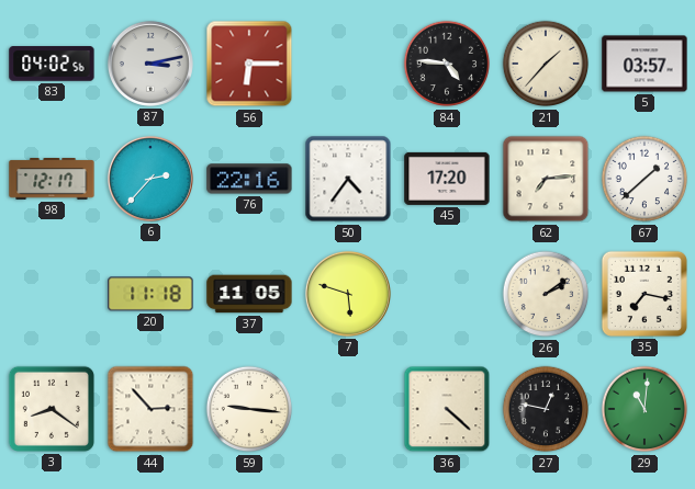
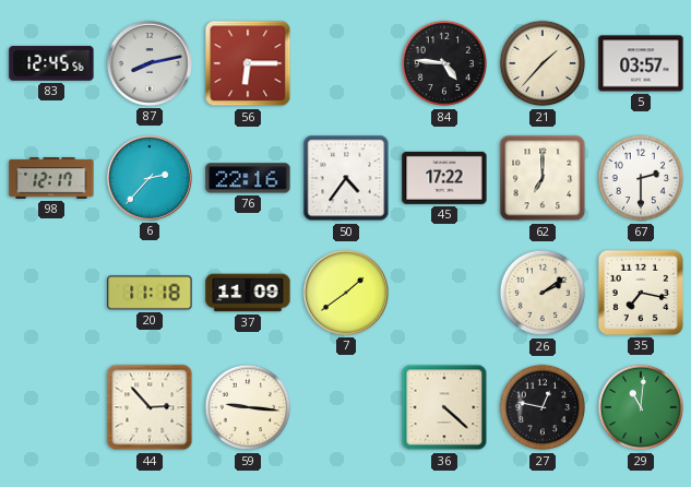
83: 04:02 -> 12:45
87: 3:13 -> 8:13
45: 17:20 -> 17:22
62: 7:14 -> 7:00
67: 1:38 -> 2:30
37: 11:05 -> 11:09
7: 5:48 -> 1:39
3: 8:21 -> none
